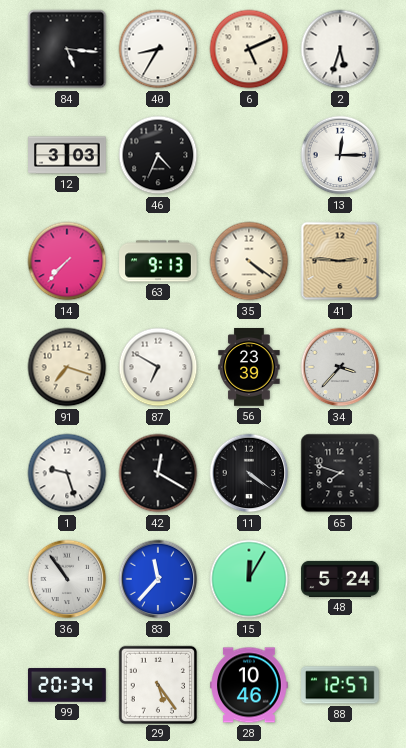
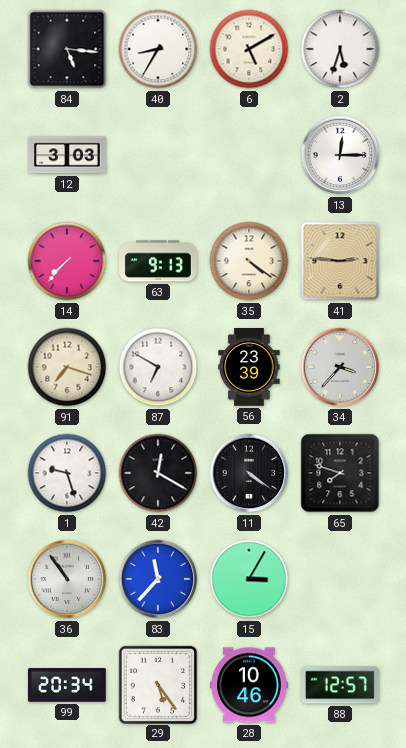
6: 5:11 -> 5:10
46: 4:34 -> none
15: 12:05 -> 3:05
48: 5:24 -> none
